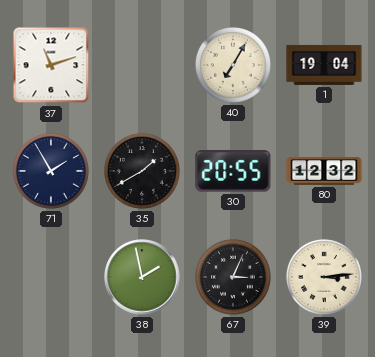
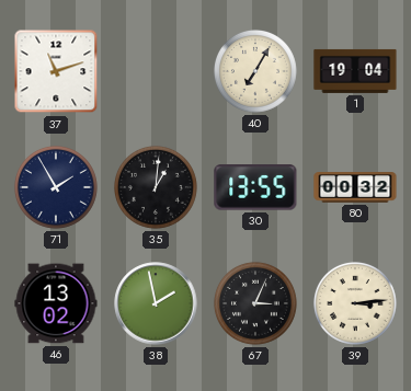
35: 1:40 -> 1:01
30: 20:55 -> 13:55
80: 12:32 -> 00:32
46: none -> 13:02
